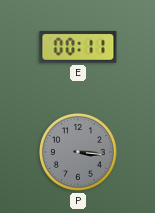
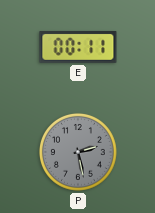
P: 3:16 -> 2:28
